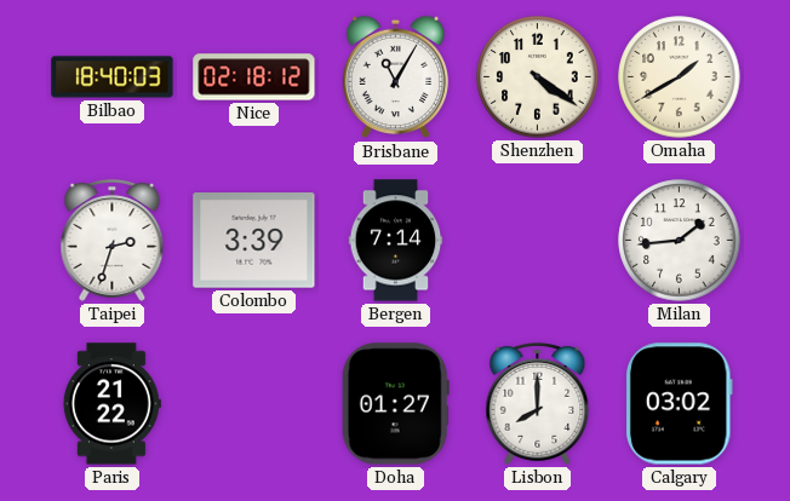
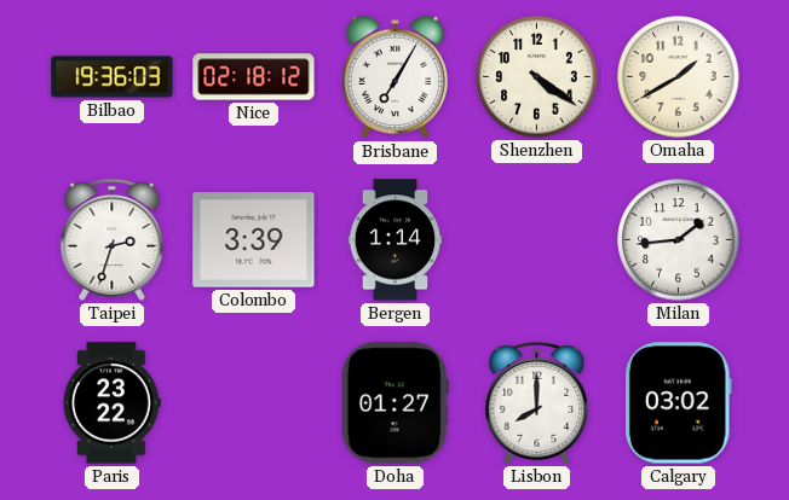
Bilbao: 18:40 -> 19:36
Brisbane: 11:05 -> 7:05
Bergen: 7:14 -> 1:14
Paris: 21:22 -> 23:22
